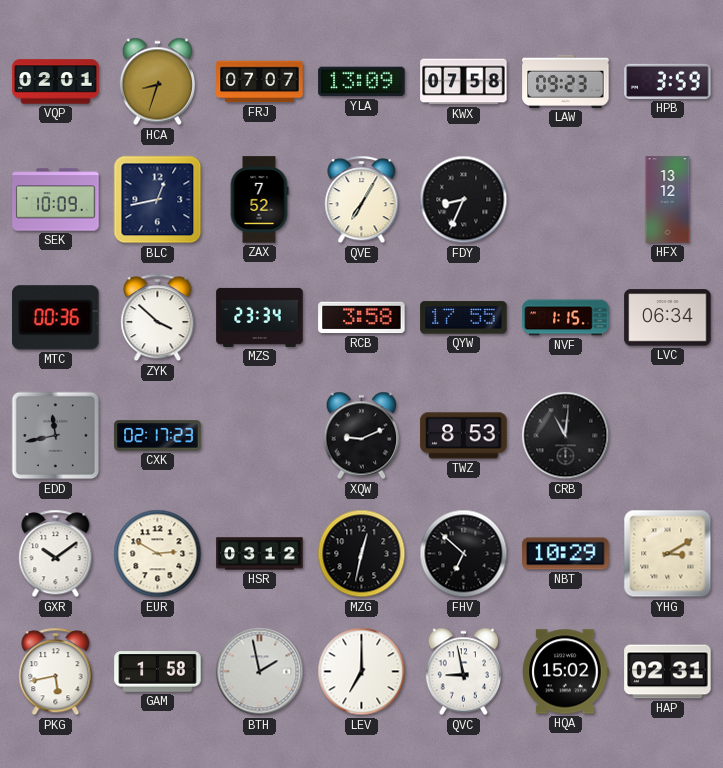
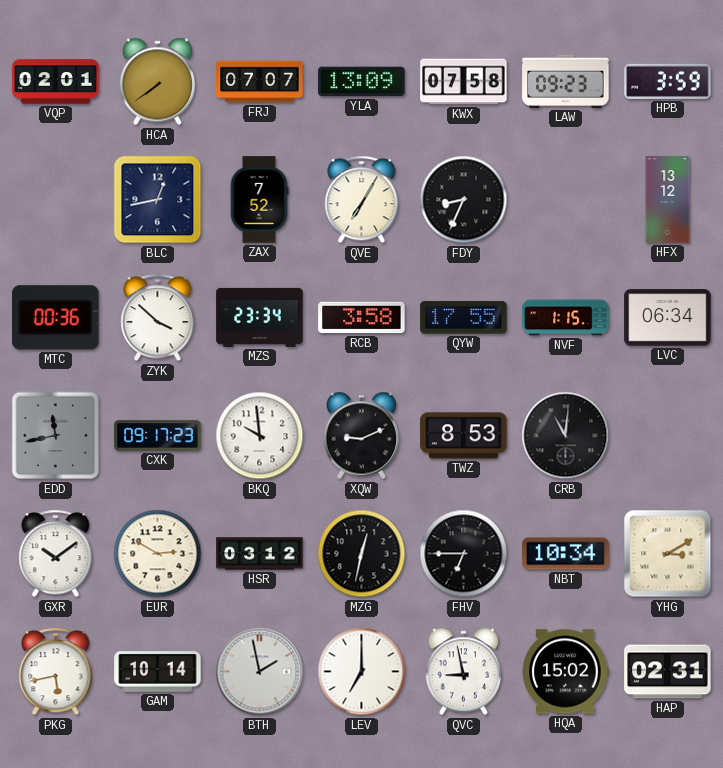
HCA: 8:33 -> 7:39
SEK: 10:09 -> none
CXK: 02:17 -> 09:17
BKQ: none -> 9:59
FHV: 6:52 -> 6:45
NBT: 10:29 -> 10:34
GAM: 1:58 -> 10:14
